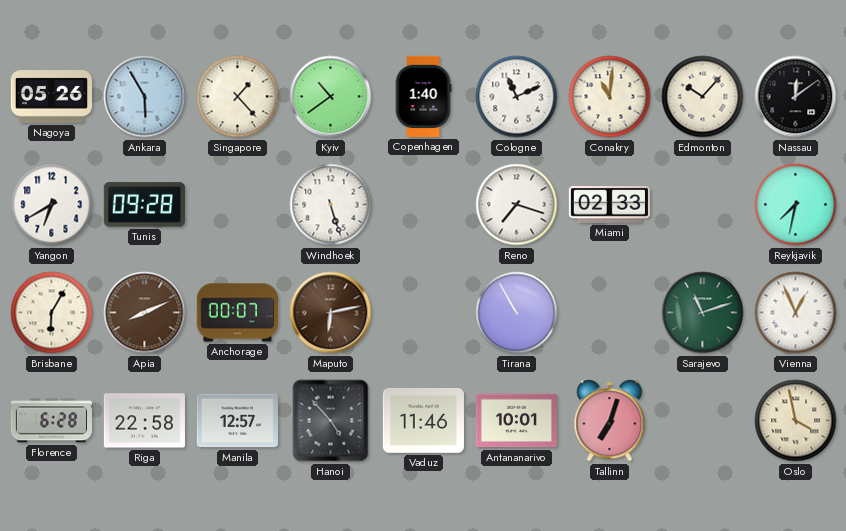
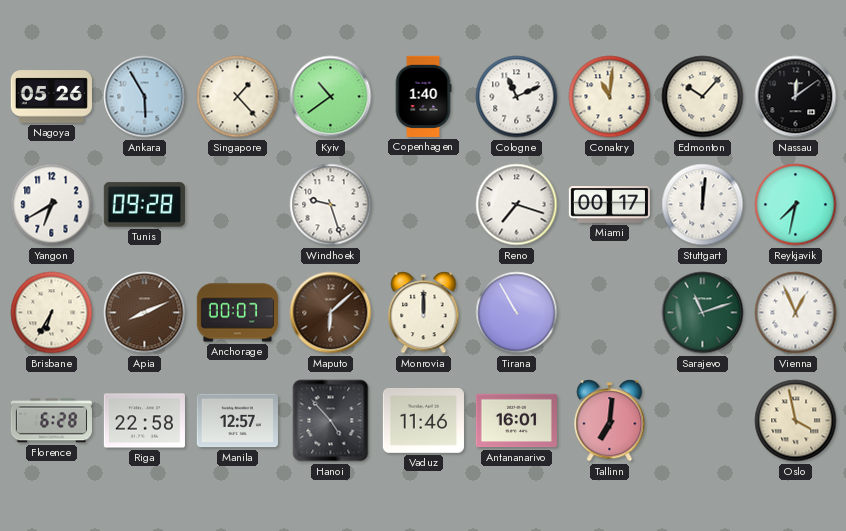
Windhoek: 5:27 -> 9:27
Miami: 02:33 -> 00:17
Stuttgart: none -> 12:01
Brisbane: 6:05 -> 6:35
Maputo: 6:13 -> 6:08
Monrovia: none -> 12:00
Antananarivo: 10:01 -> 16:01
Tallinn: 7:03 -> 7:01
